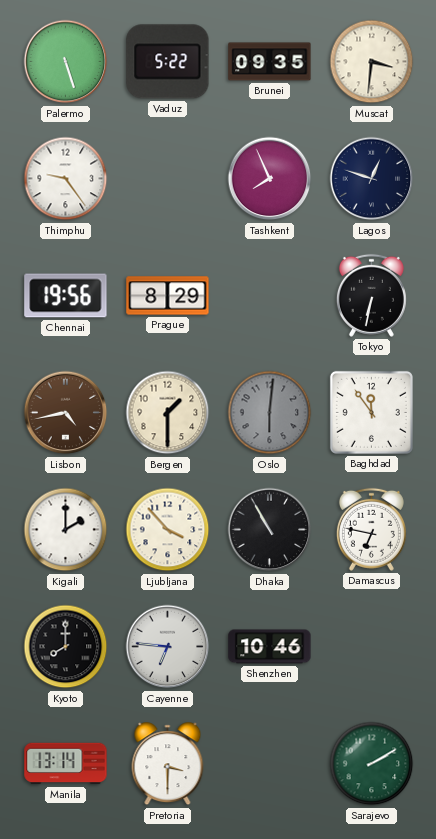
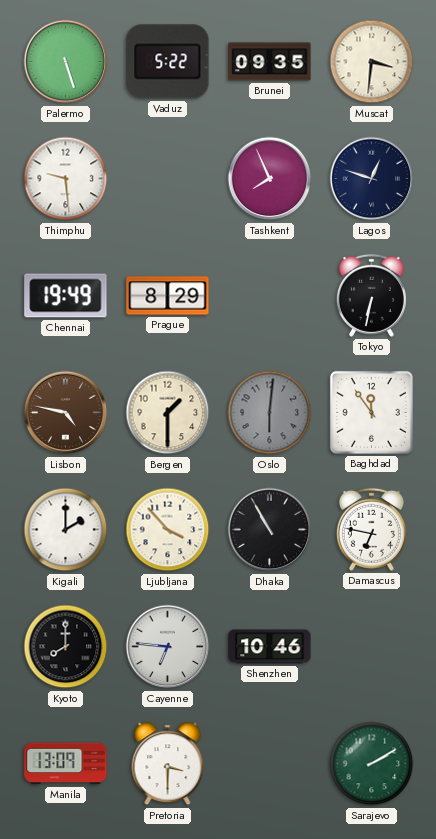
Thimphu: 9:24 -> 9:29
Chennai: 19:56 -> 19:49
Lisbon: 4:43 -> 4:47
Manila: 13:14 -> 13:09
